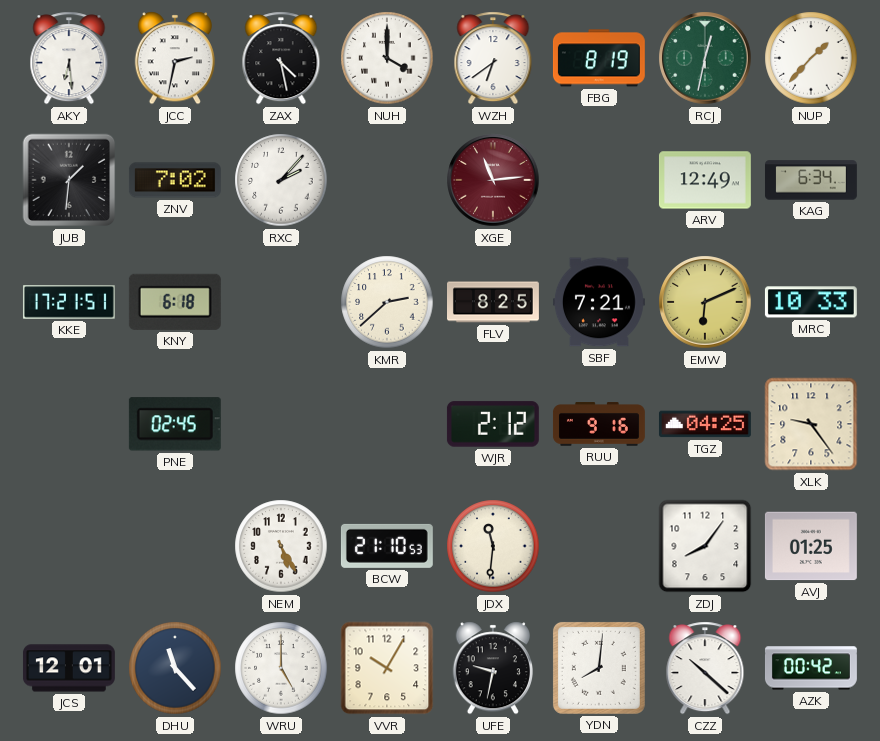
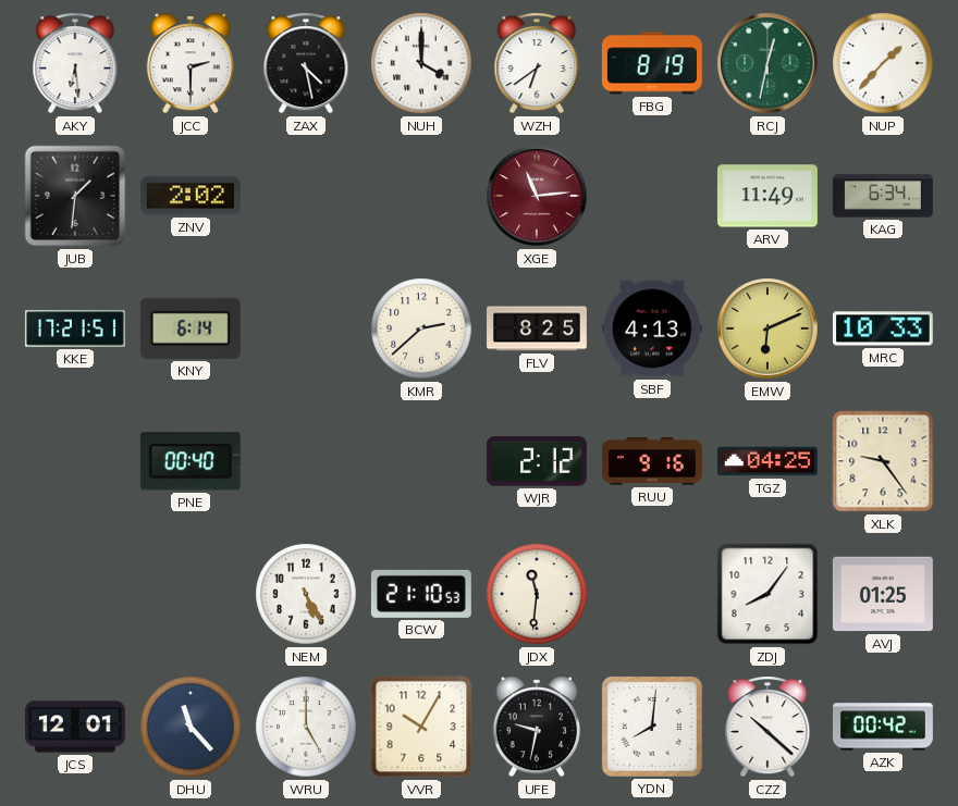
JCC: 2:32 -> 2:30
ZNV: 7:02 -> 2:02
RXC: 2:07 -> none
ARV: 12:49 -> 11:49
KNY: 6:18 -> 6:14
SBF: 7:21 -> 4:13
PNE: 02:45 -> 00:40
